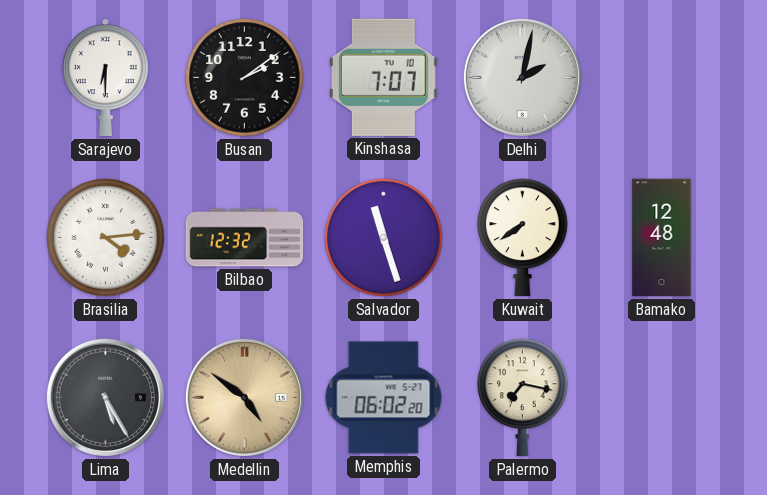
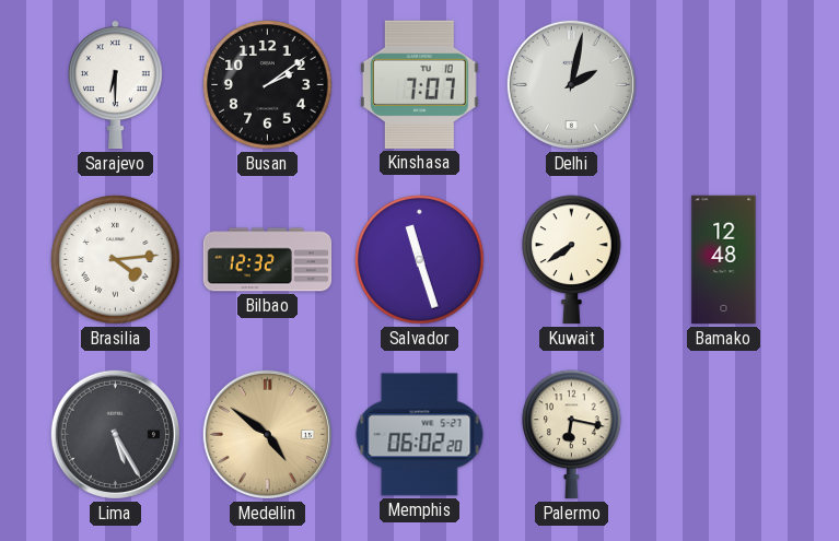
Palermo: 7:17 -> 6:17
